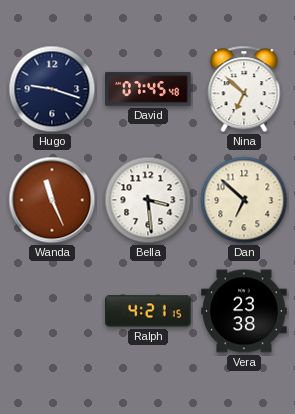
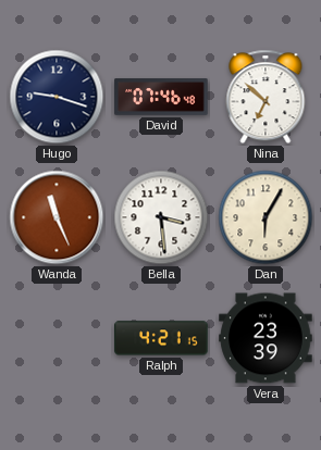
David: 07:45 -> 07:46
Dan: 6:52 -> 6:05
Vera: 23:38 -> 23:39
